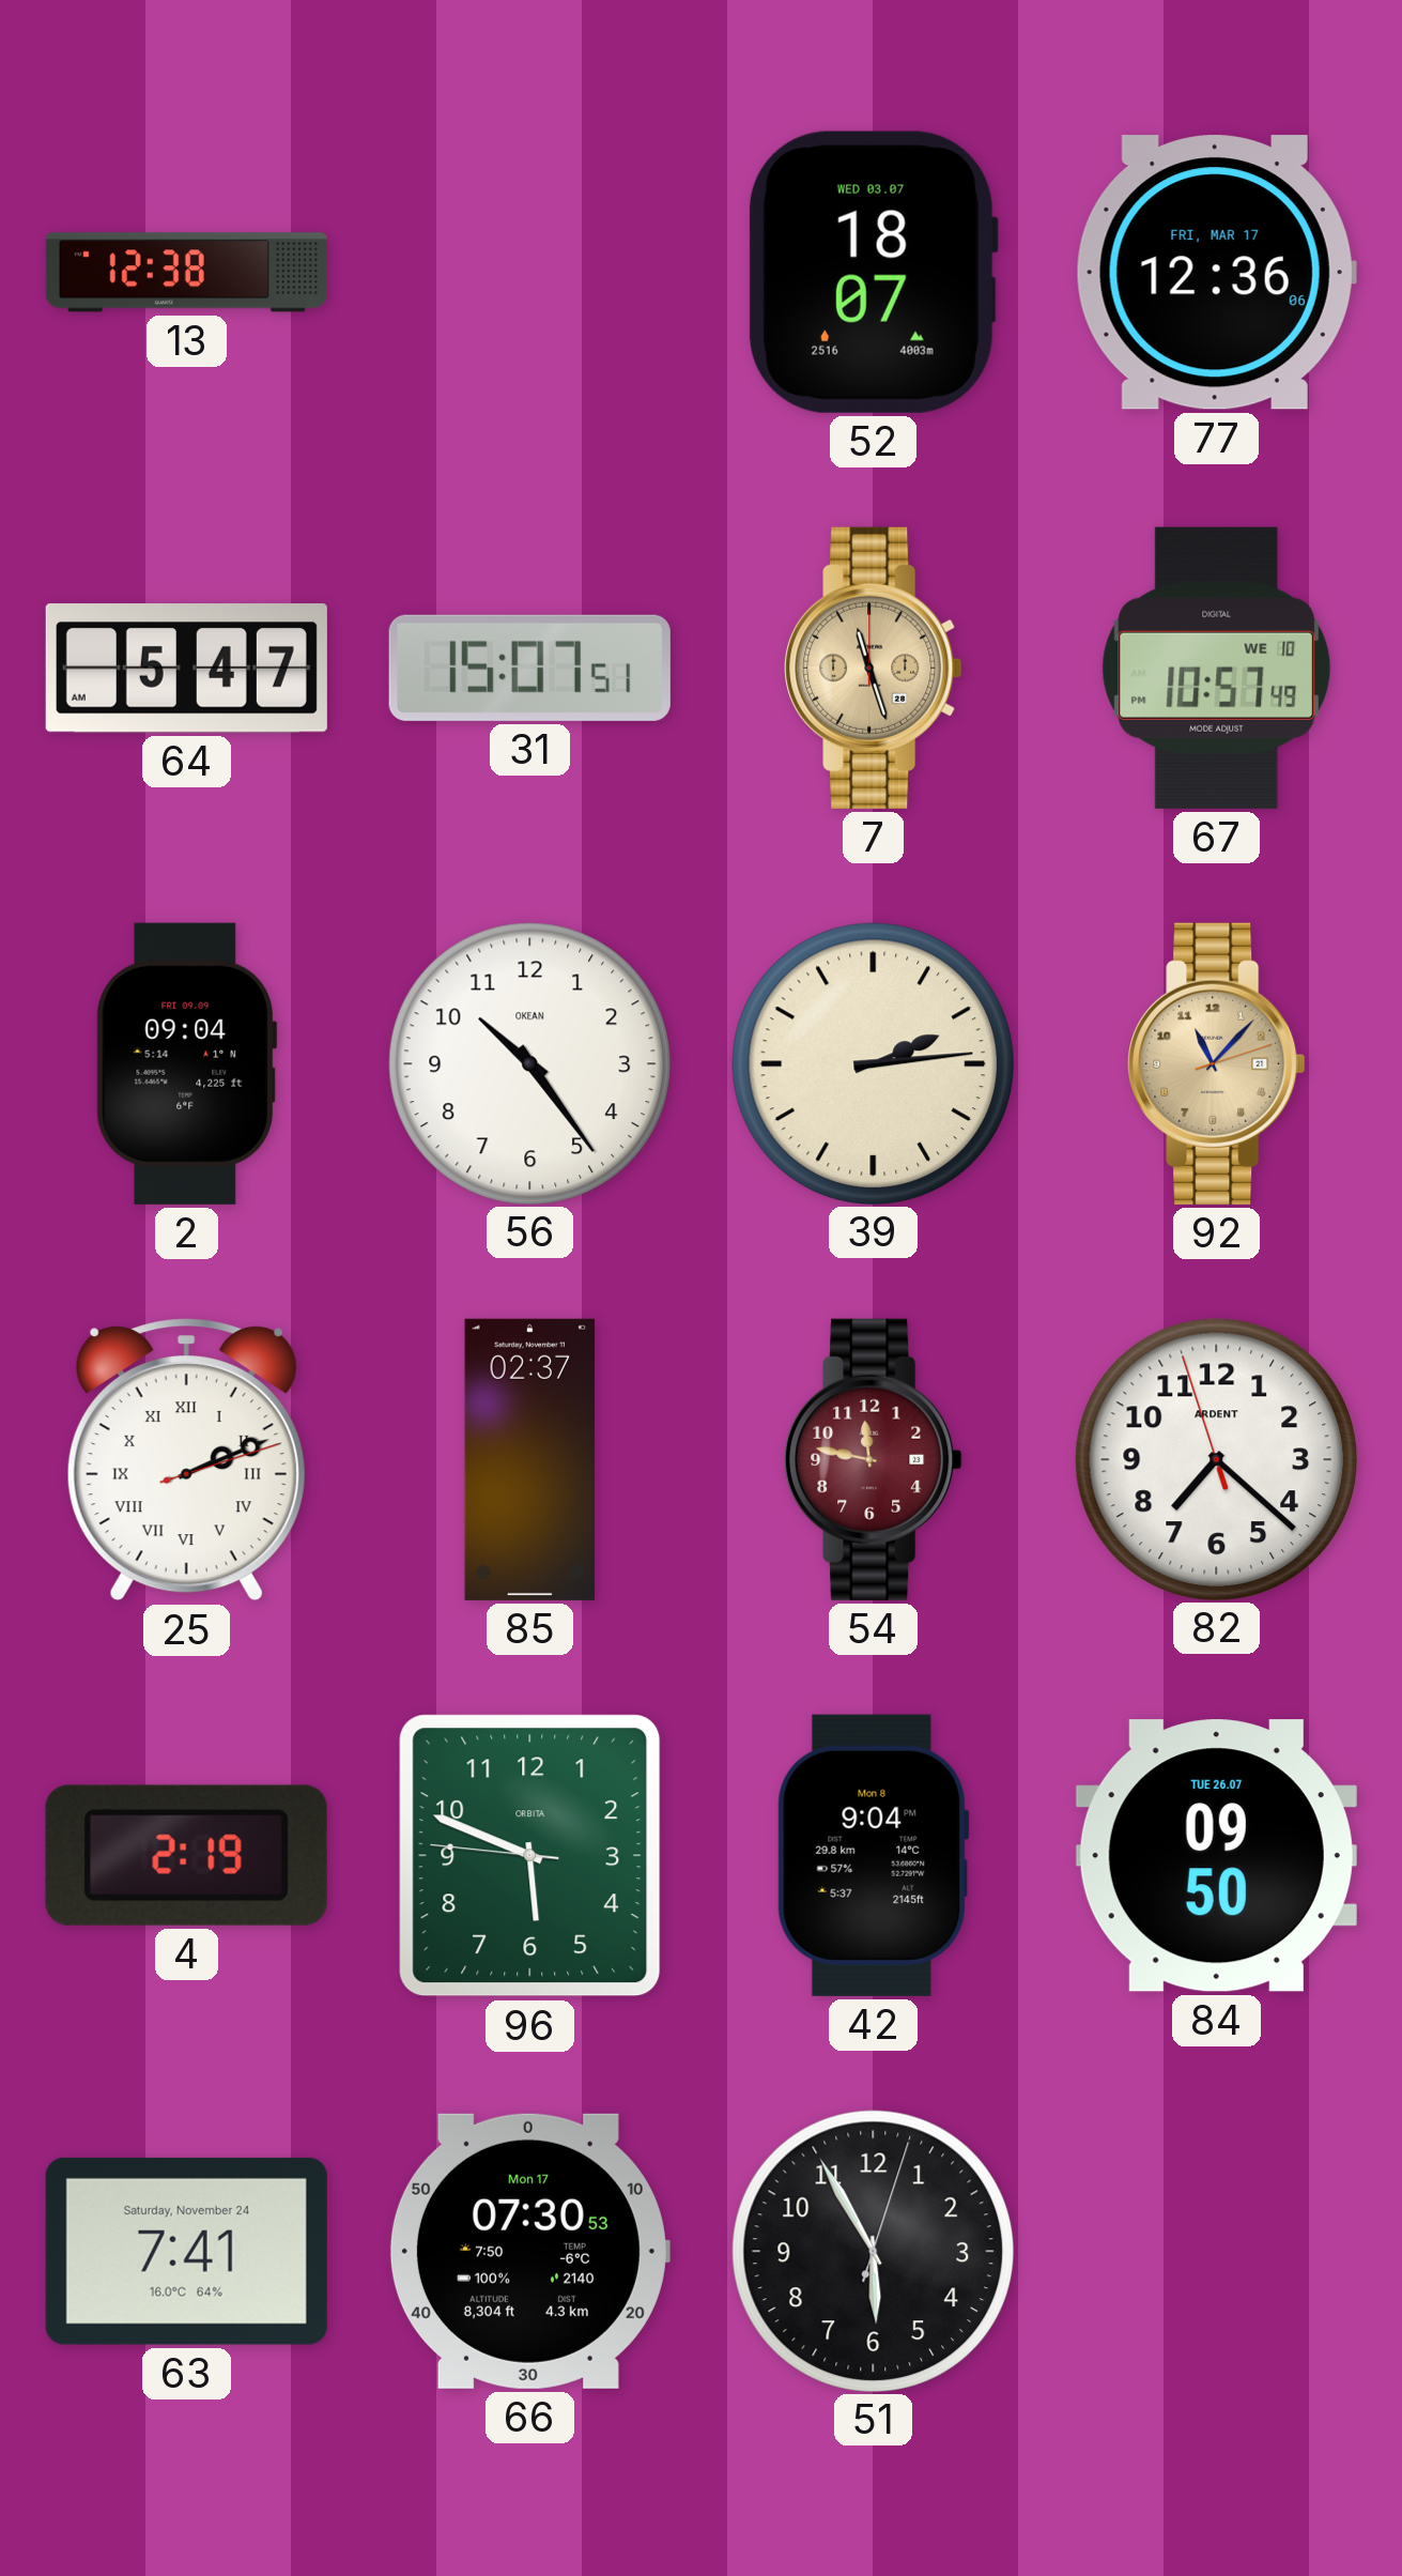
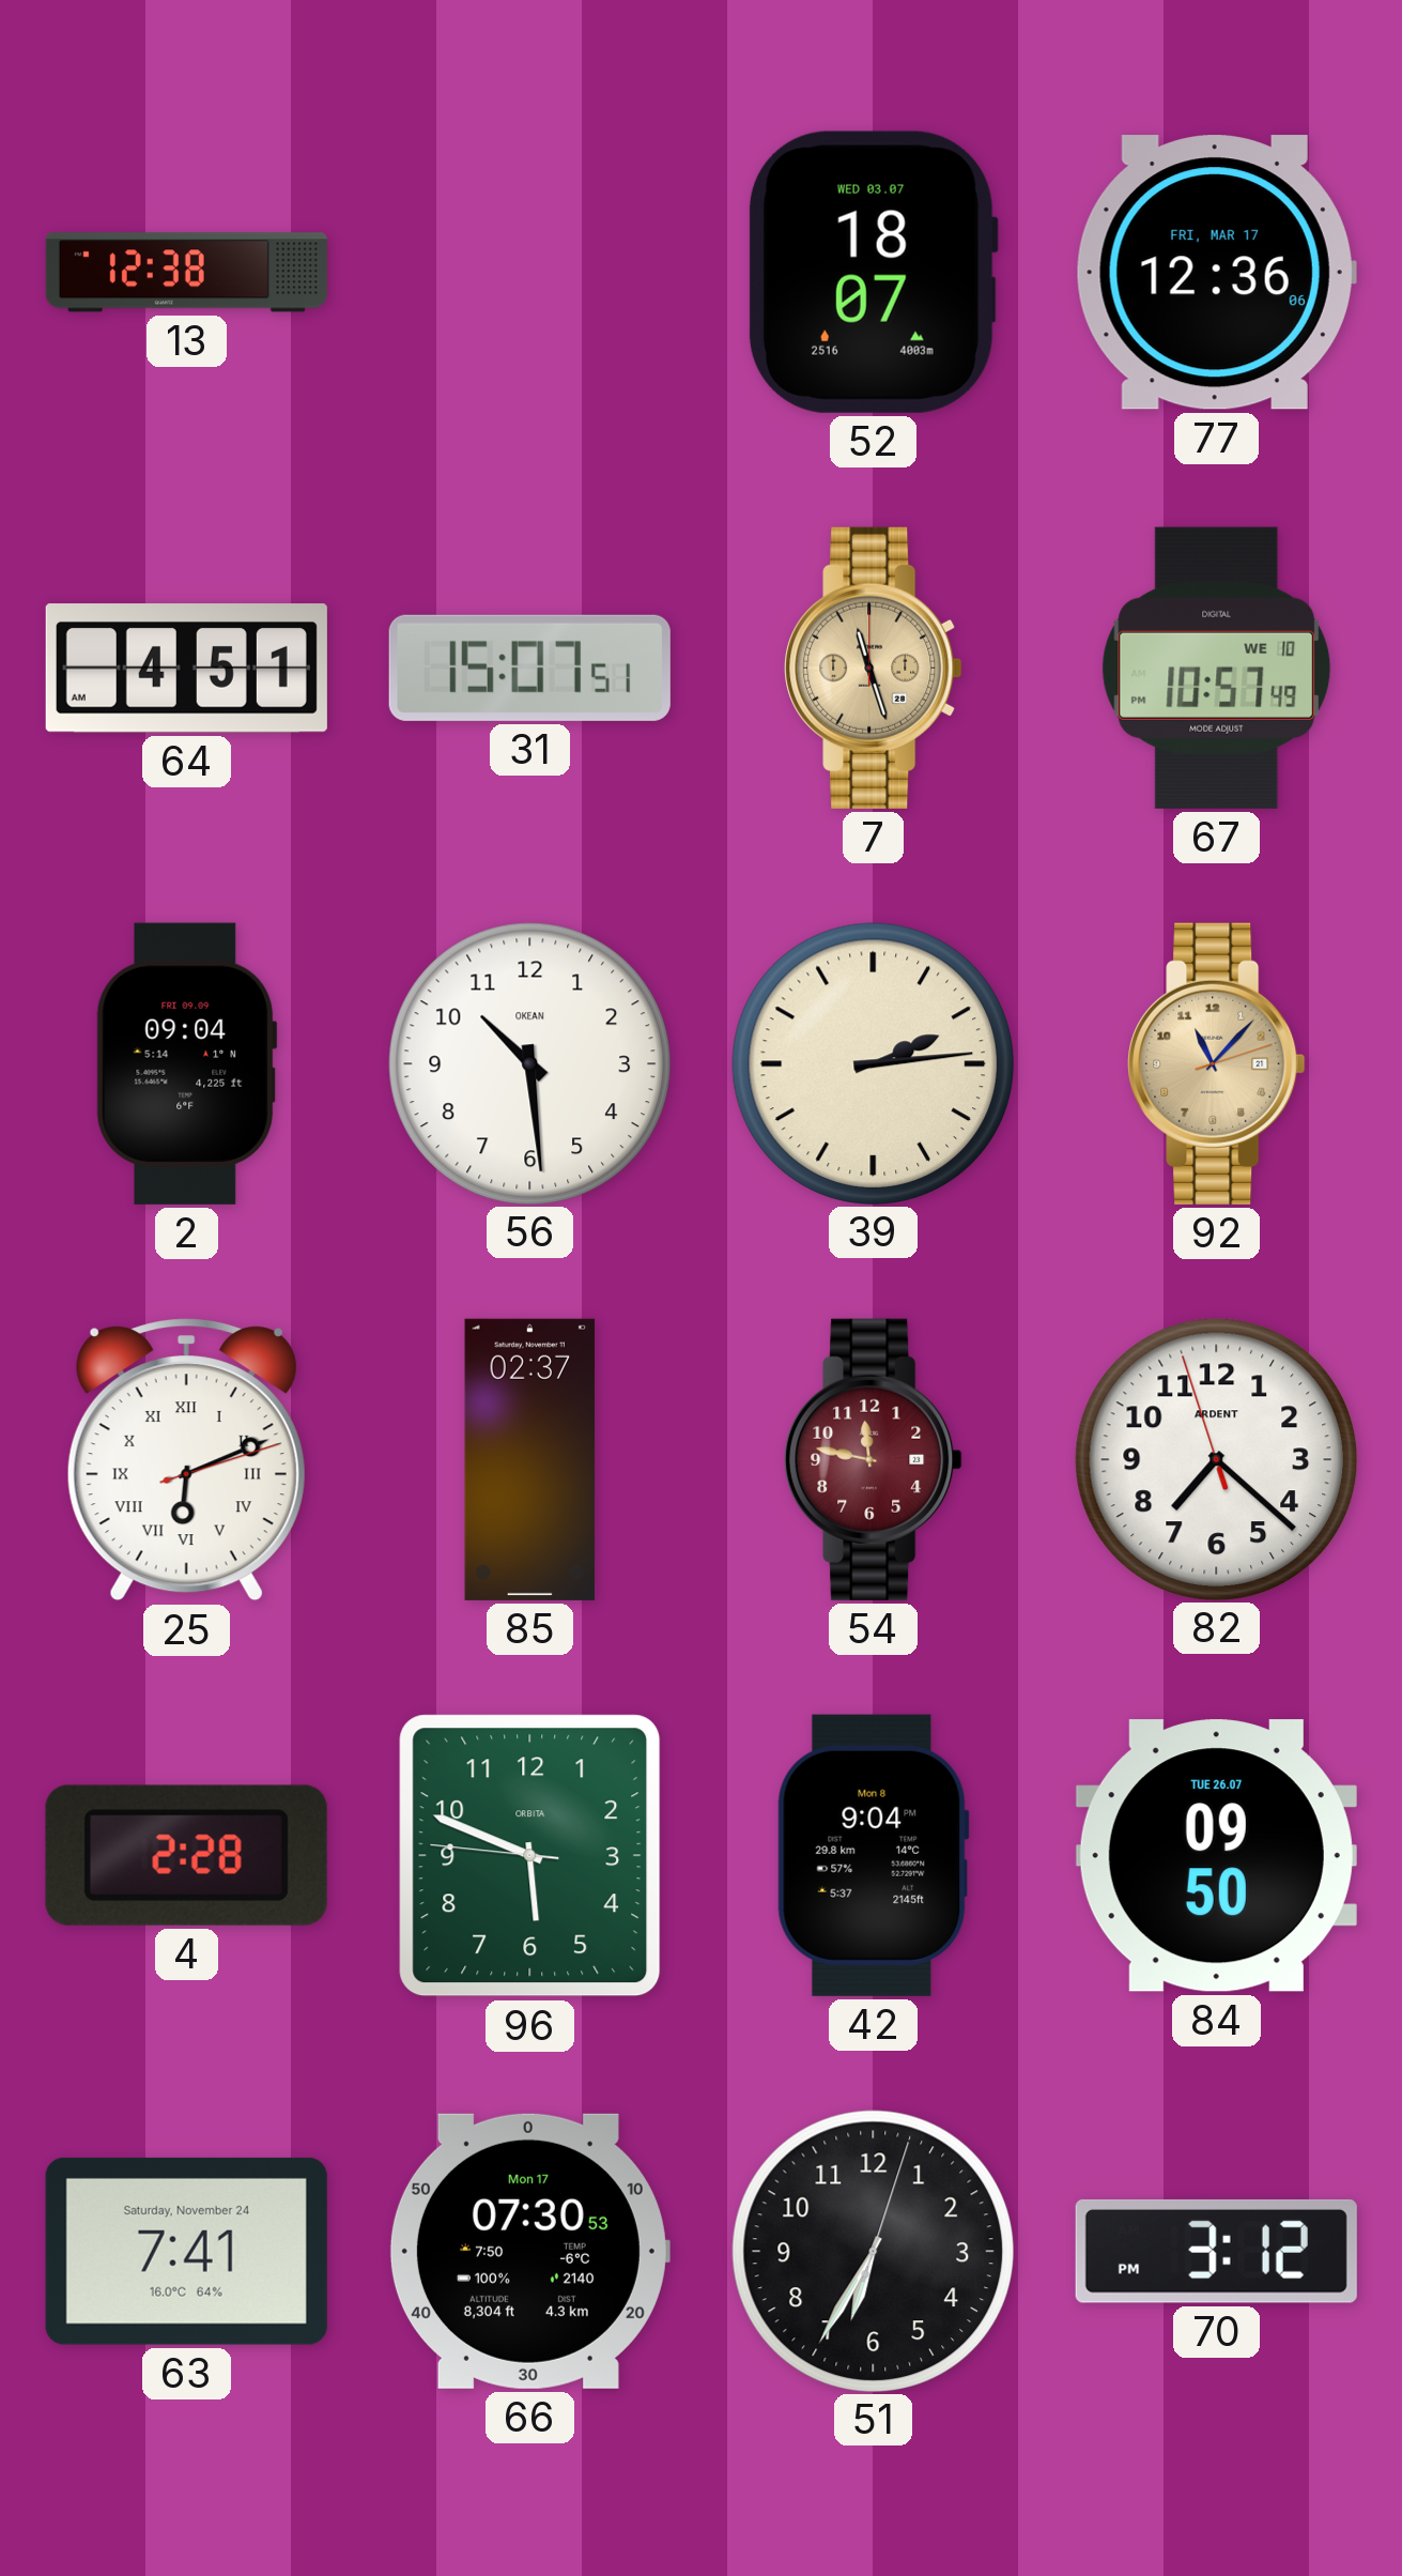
64: 5:47 -> 4:51
56: 10:24 -> 10:29
25: 2:11 -> 6:11
4: 2:19 -> 2:28
51: 5:55 -> 6:35
70: none -> 3:12
